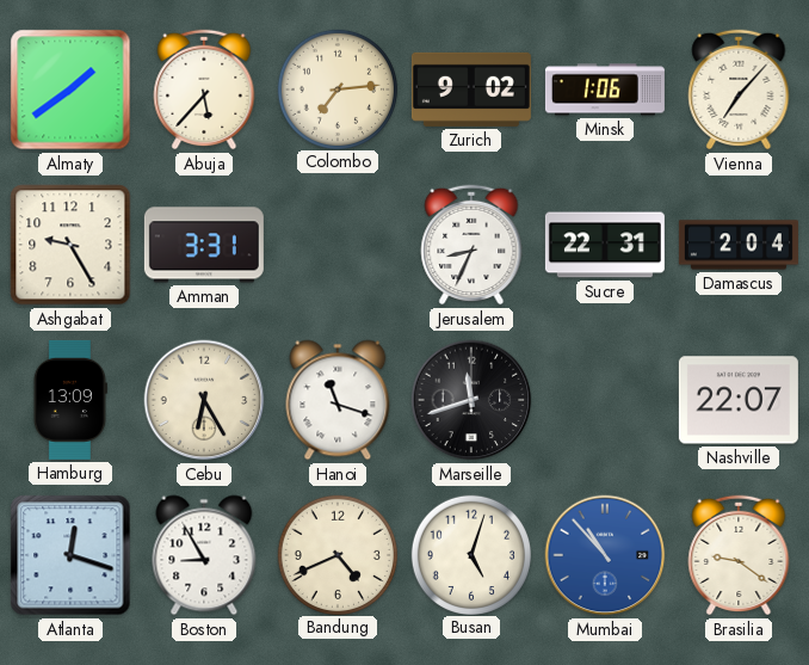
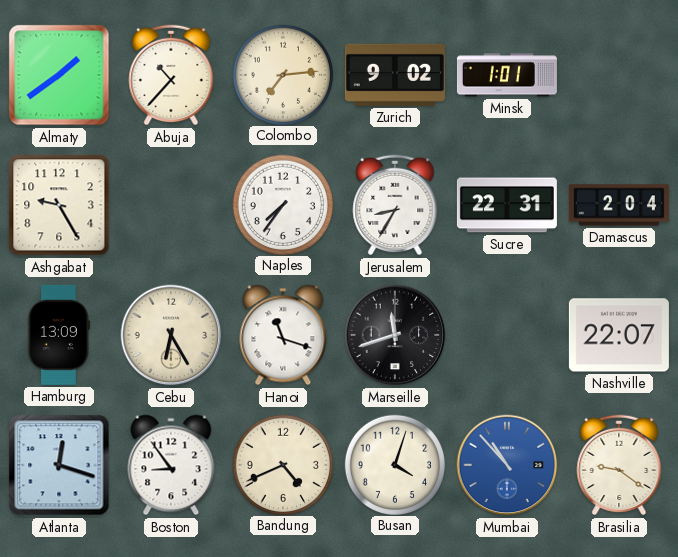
Abuja: 5:37 -> 10:37
Minsk: 1:06 -> 1:01
Vienna: 7:07 -> none
Amman: 3:31 -> none
Naples: none -> 7:36
Jerusalem: 8:34 -> 8:35
Boston: 8:55 -> 8:54
Busan: 5:03 -> 4:03
